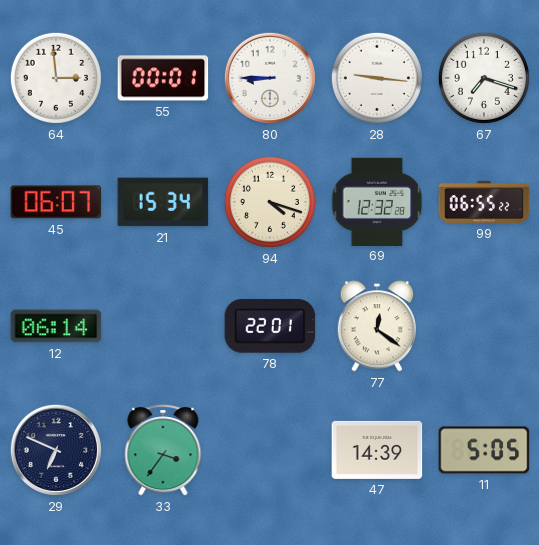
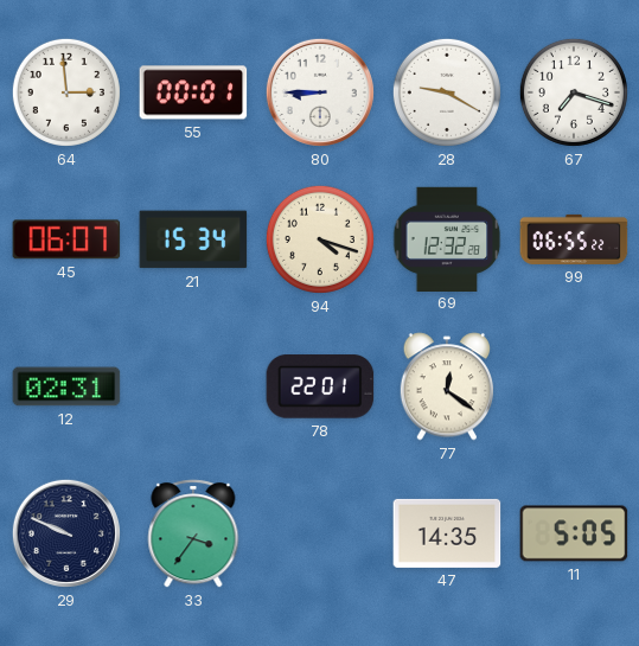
28: 9:16 -> 9:20
12: 06:14 -> 02:31
29: 6:49 -> 9:49
47: 14:39 -> 14:35
